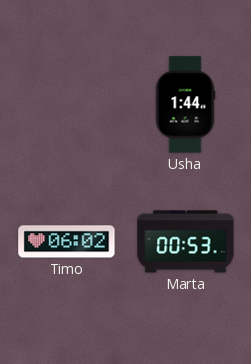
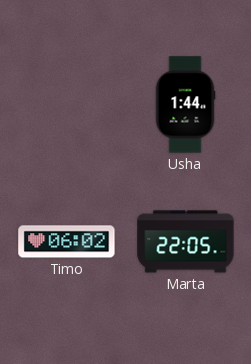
Marta: 00:53 -> 22:05
